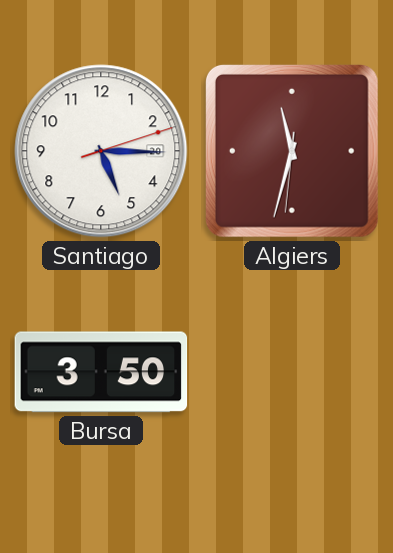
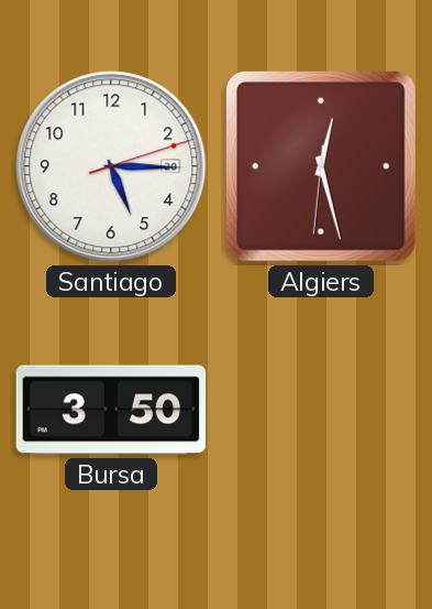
Algiers: 11:32 -> 12:27
